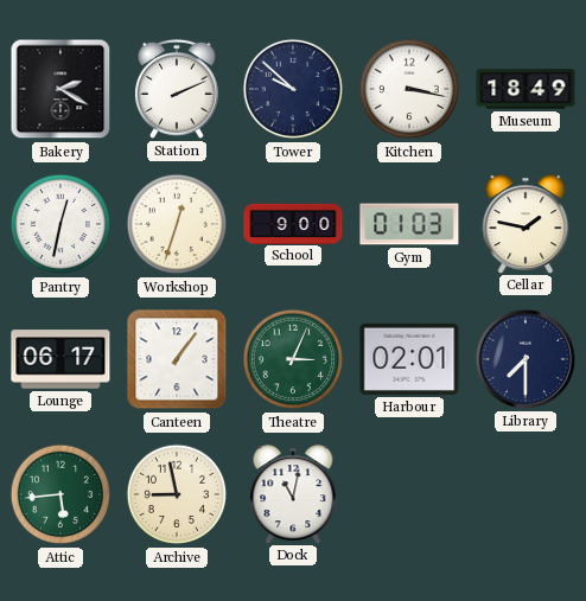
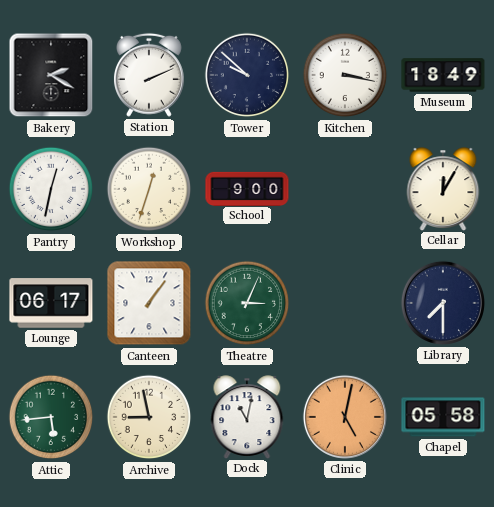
Gym: 01:03 -> none
Cellar: 1:47 -> 12:05
Harbour: 02:01 -> none
Clinic: none -> 5:02
Chapel: none -> 05:58
